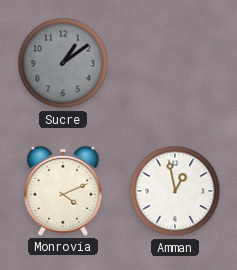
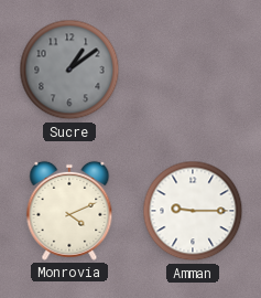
Amman: 12:58 -> 9:15
